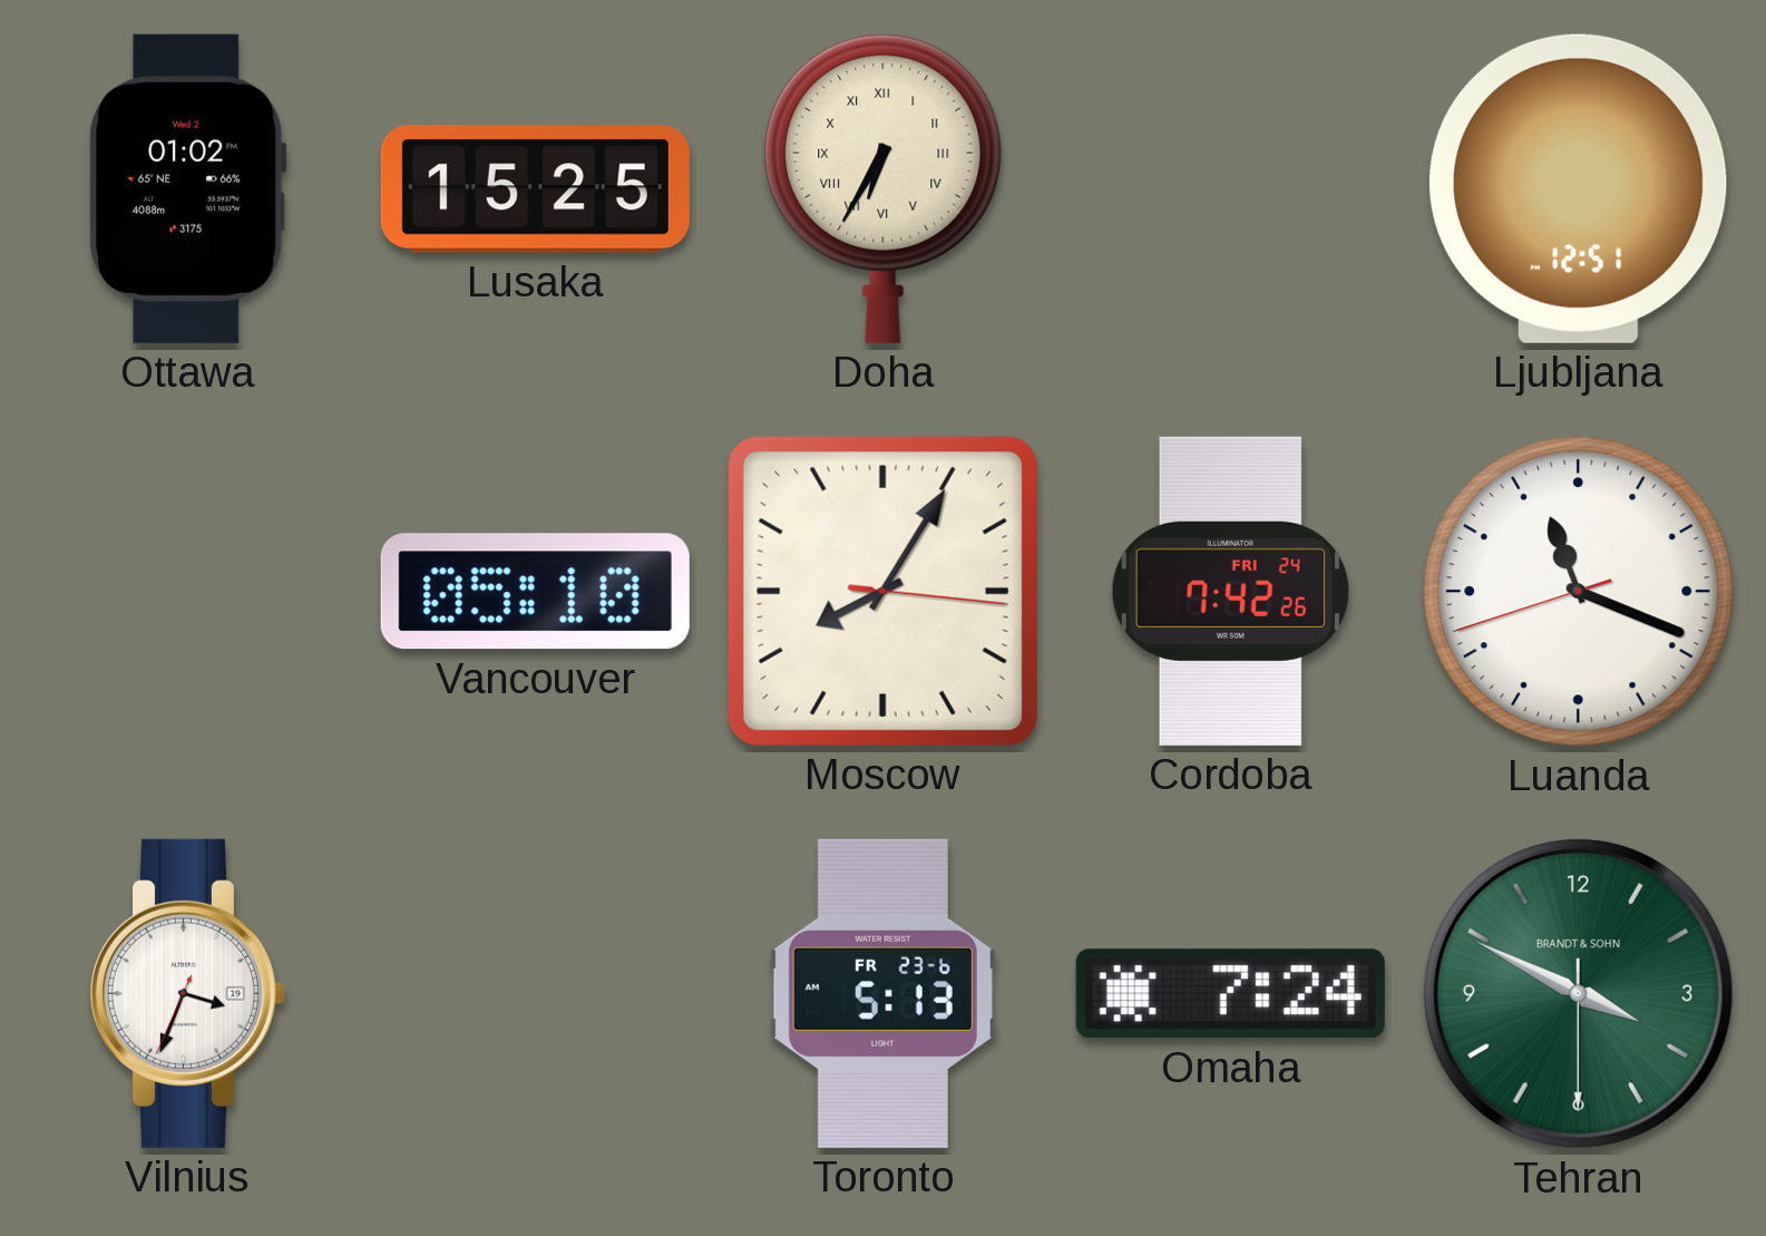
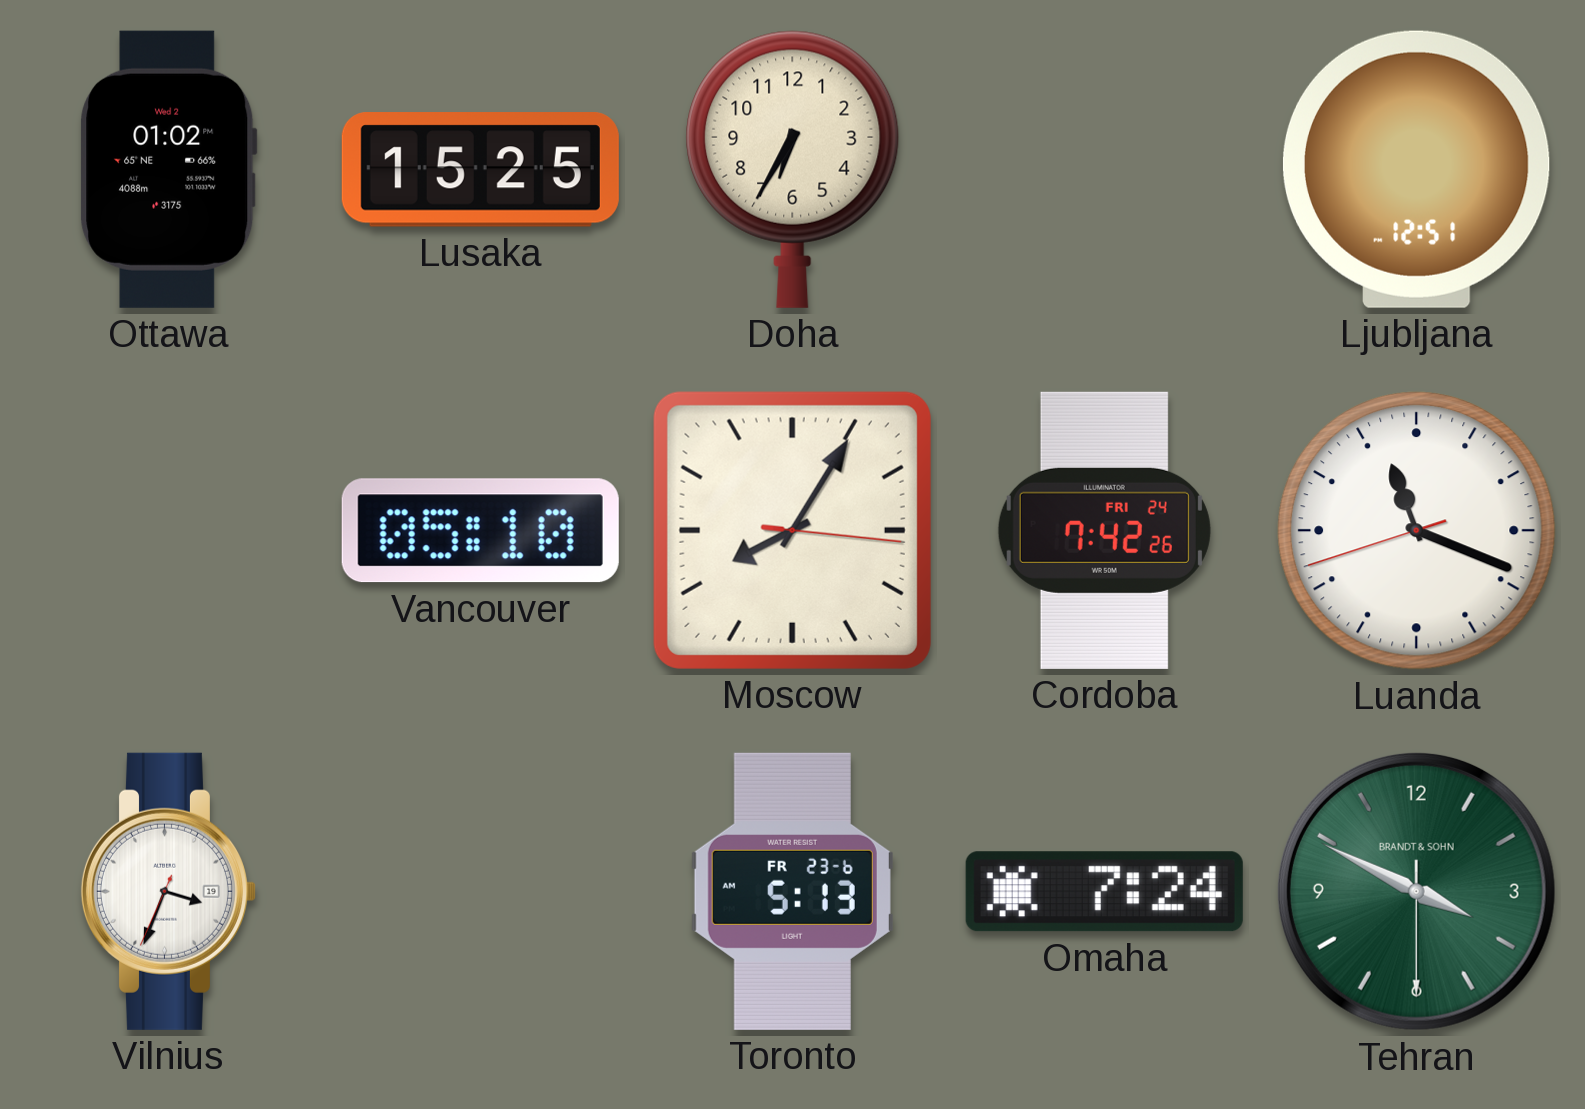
Doha numerals: Roman -> Arabic
